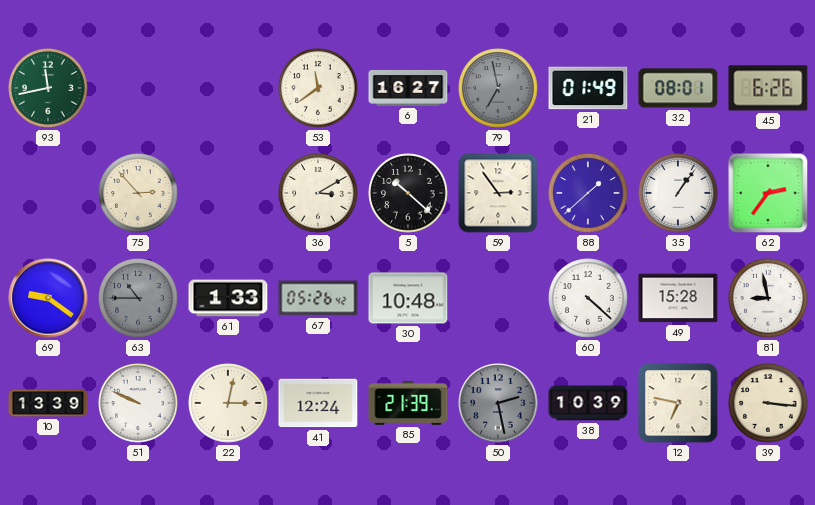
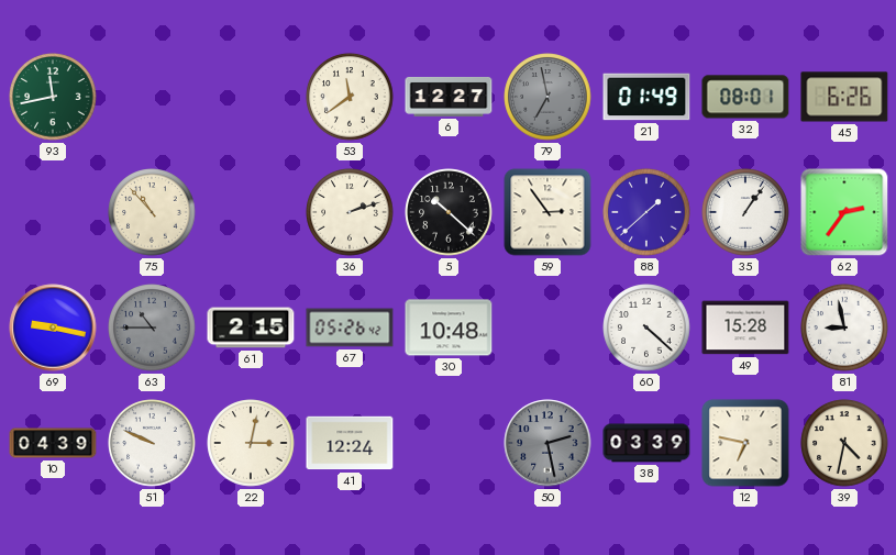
6: 16:27 -> 12:27
75: 2:53 -> 10:53
36: 3:10 -> 2:12
69: 9:21 -> 9:17
61: 1:33 -> 2:15
10: 13:39 -> 04:39
85: 21:39 -> none
38: 10:39 -> 03:39
39: 3:16 -> 4:32
